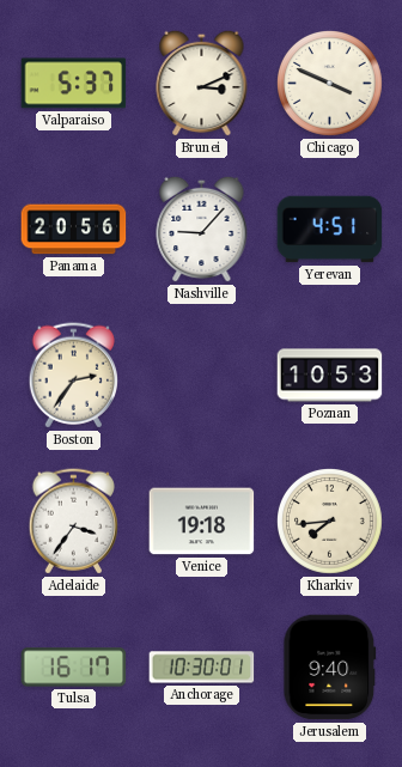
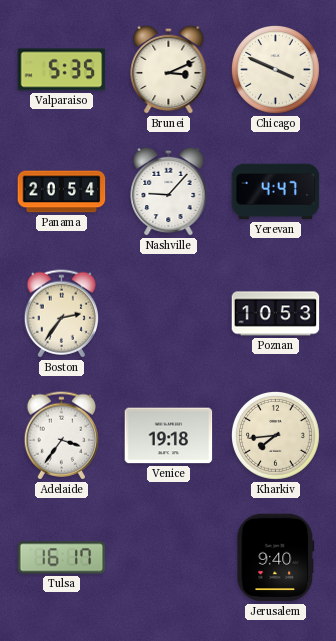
Valparaiso: 5:37 -> 5:35
Panama: 20:56 -> 20:54
Yerevan: 4:51 -> 4:47
Anchorage: 10:30 -> none
